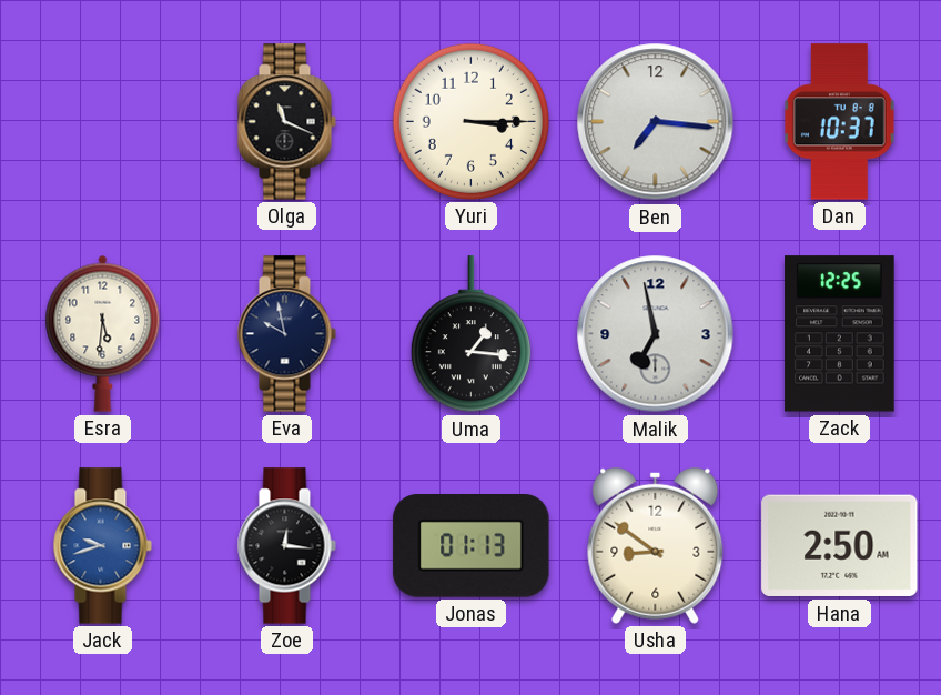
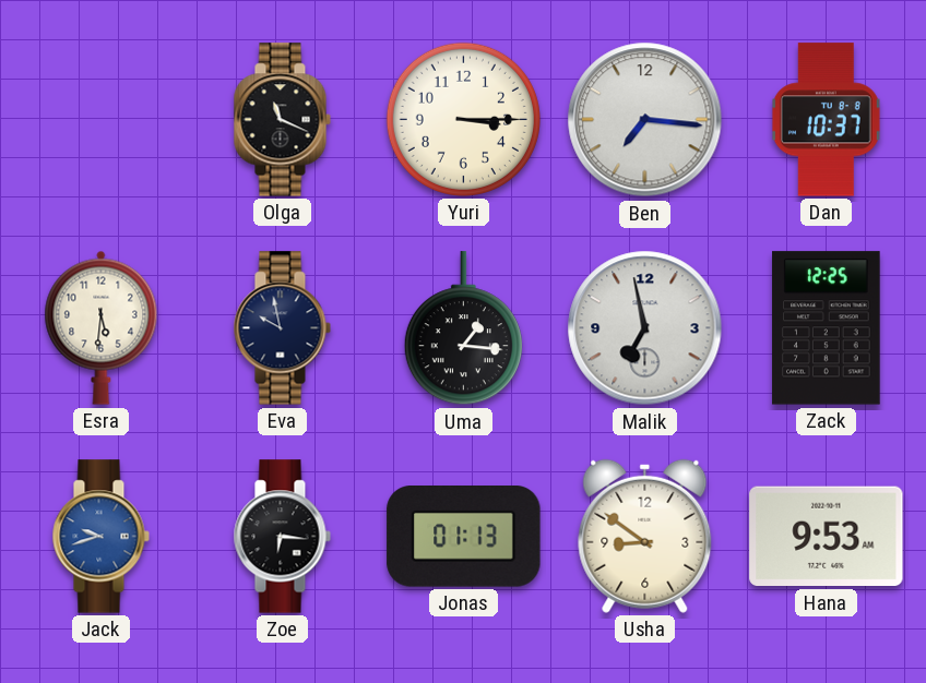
Zoe: 12:16 -> 6:16
Hana: 2:50 -> 9:53
